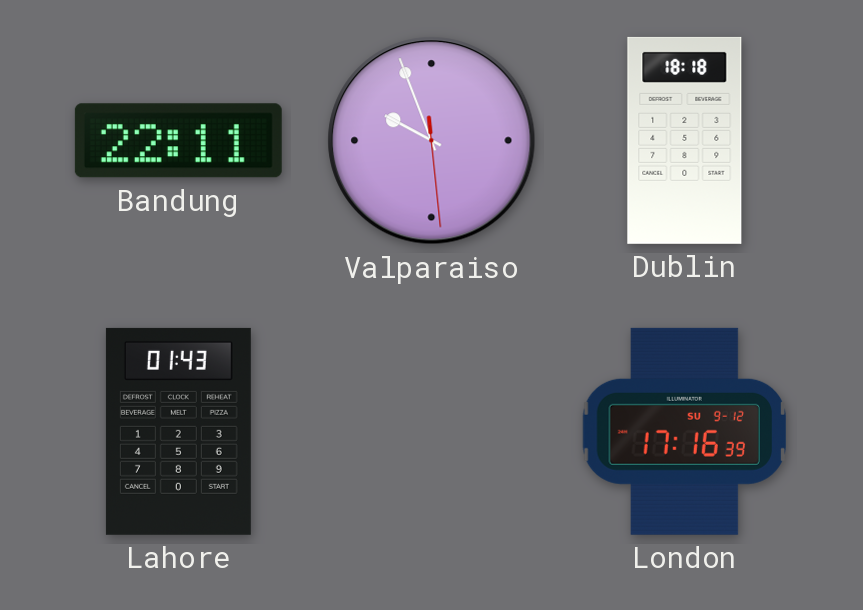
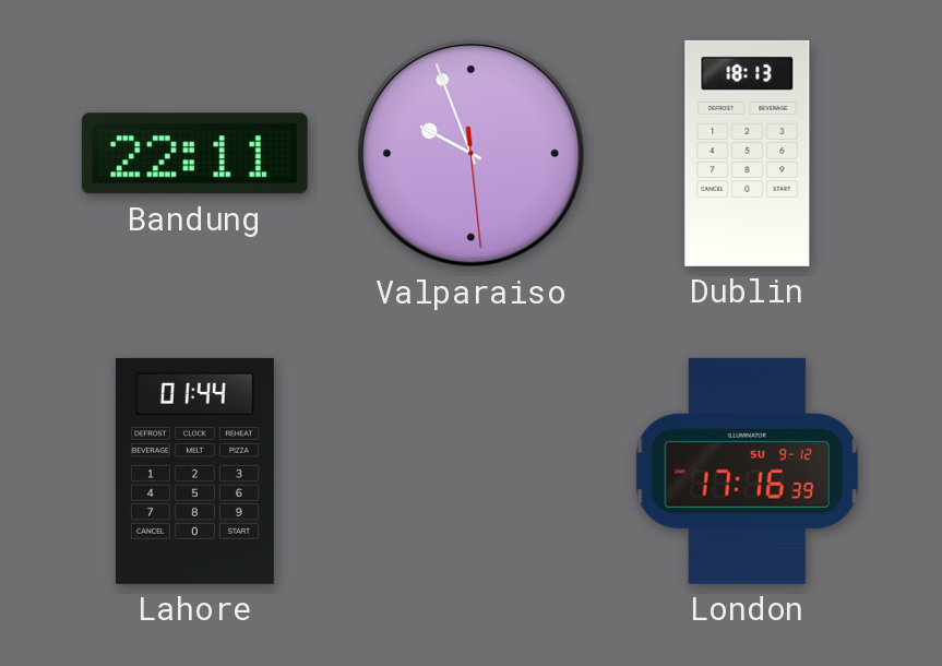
Dublin: 18:18 -> 18:13
Lahore: 01:43 -> 01:44
